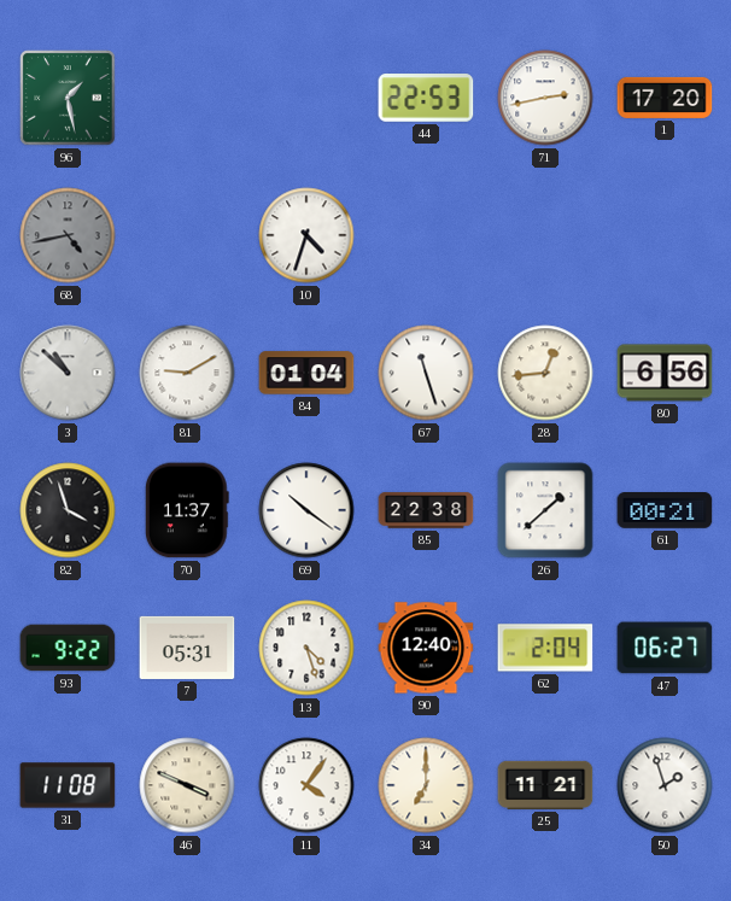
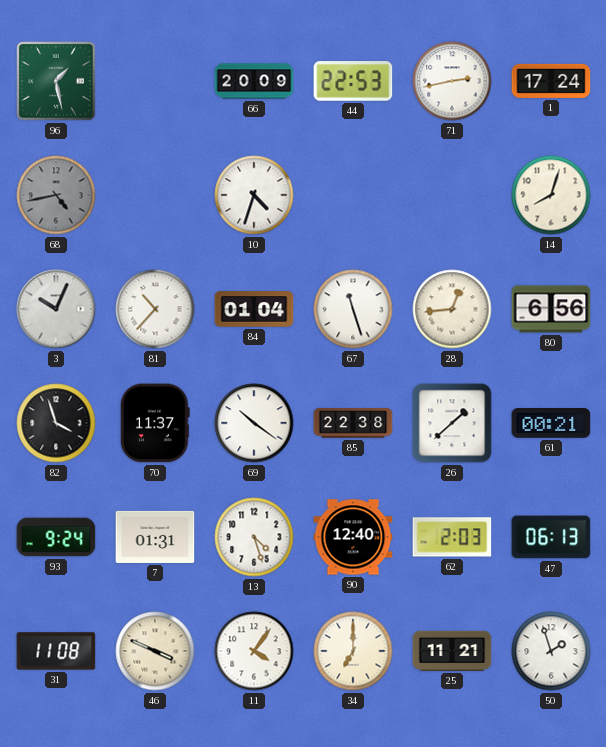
66: none -> 20:09
1: 17:20 -> 17:24
14: none -> 8:03
3: 10:52 -> 10:04
81: 9:10 -> 10:37
93: 9:22 -> 9:24
7: 05:31 -> 01:31
62: 2:04 -> 2:03
47: 06:27 -> 06:13
